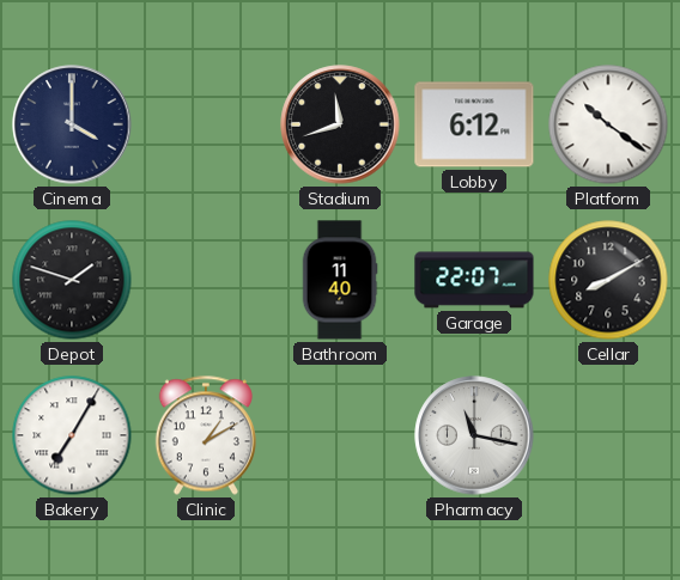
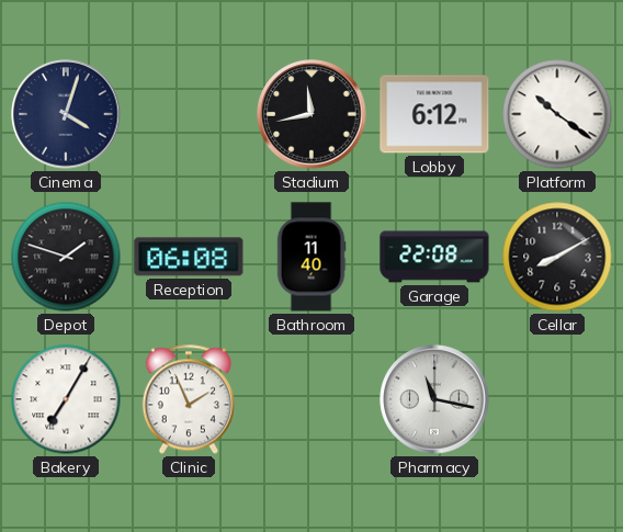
Cinema: 4:00 -> 4:03
Stadium: 11:42 -> 11:43
Reception: none -> 06:08
Garage: 22:07 -> 22:08
Clinic: 1:10 -> 1:56
